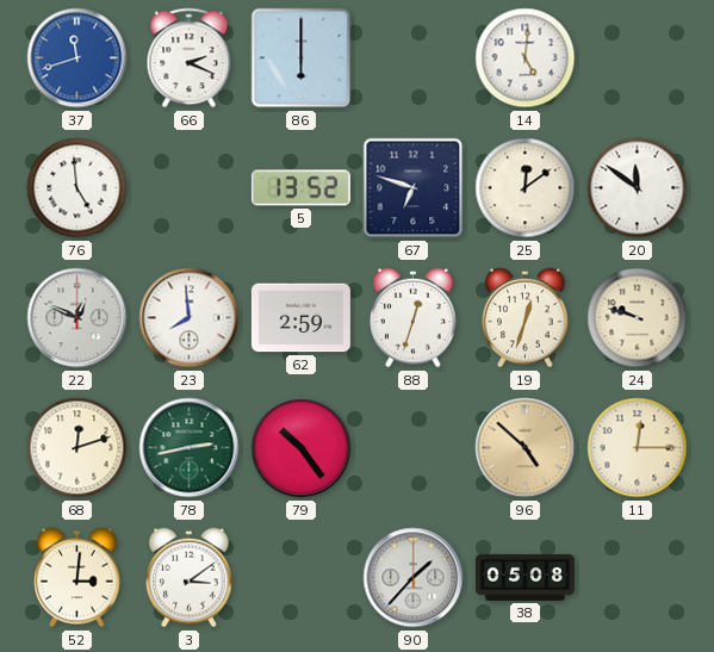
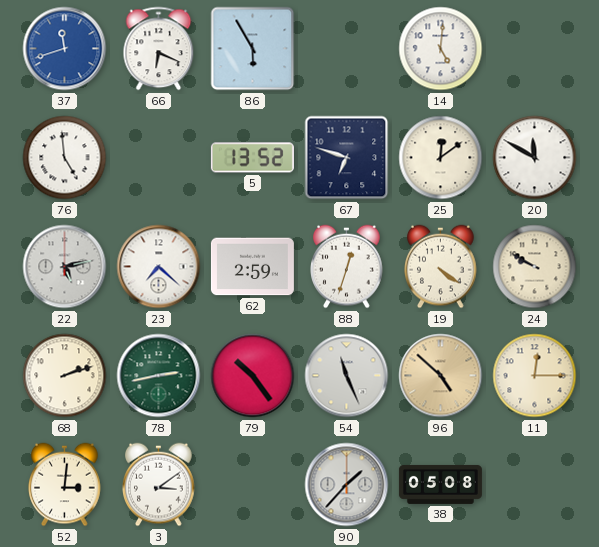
66: 2:19 -> 6:19
86: 6:00 -> 5:55
20: 11:51 -> 11:50
22: 12:49 -> 5:13
23: 7:59 -> 7:22
19: 12:33 -> 4:21
24: 9:48 -> 9:50
68: 12:12 -> 2:12
54: none -> 11:26
